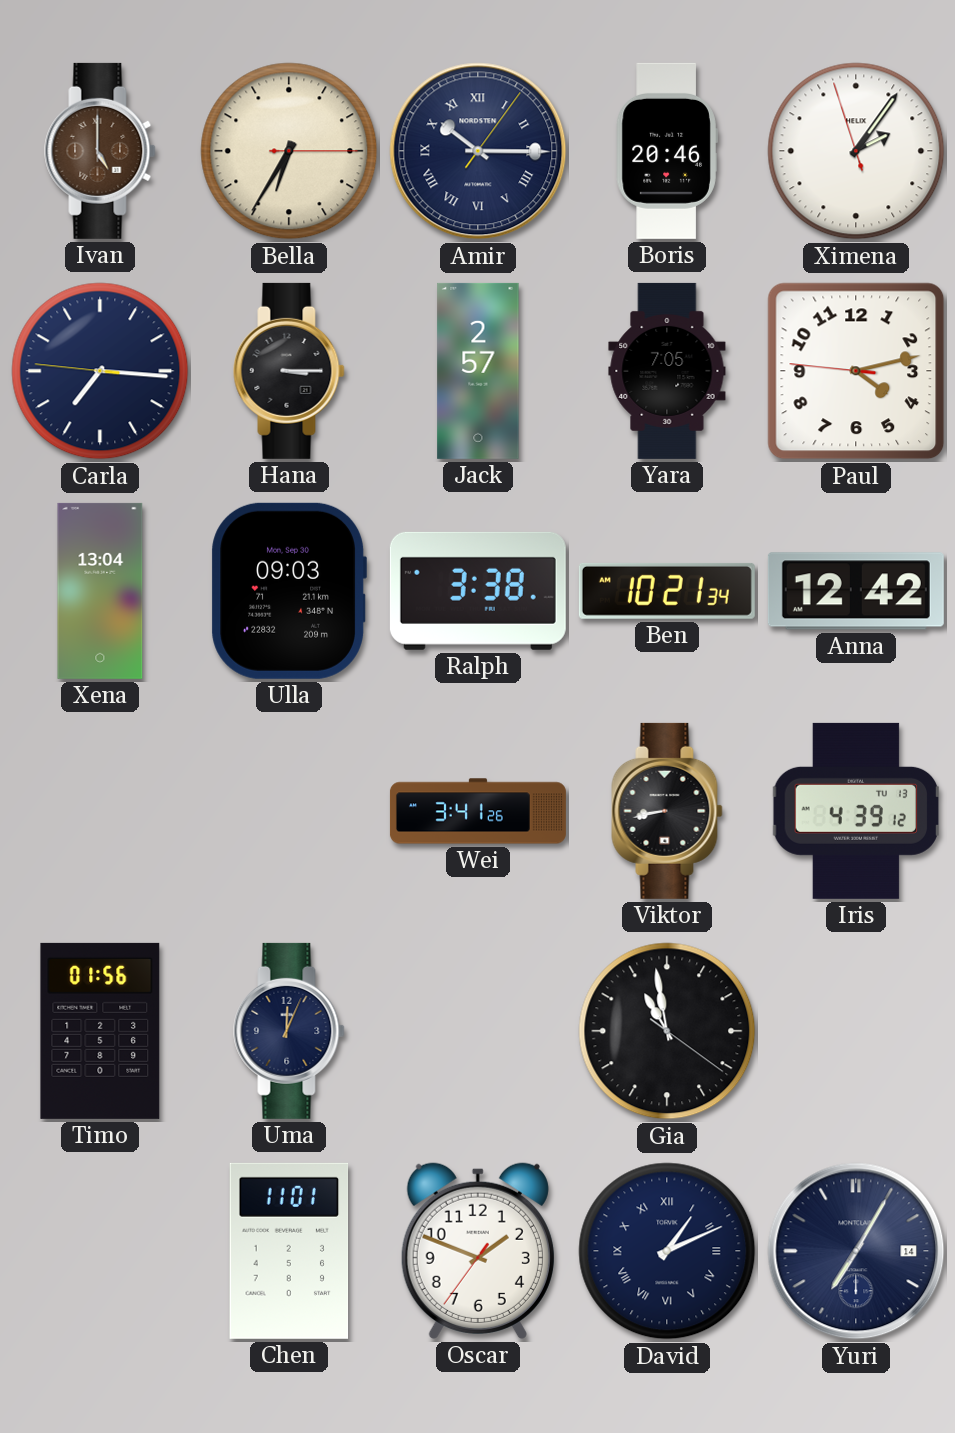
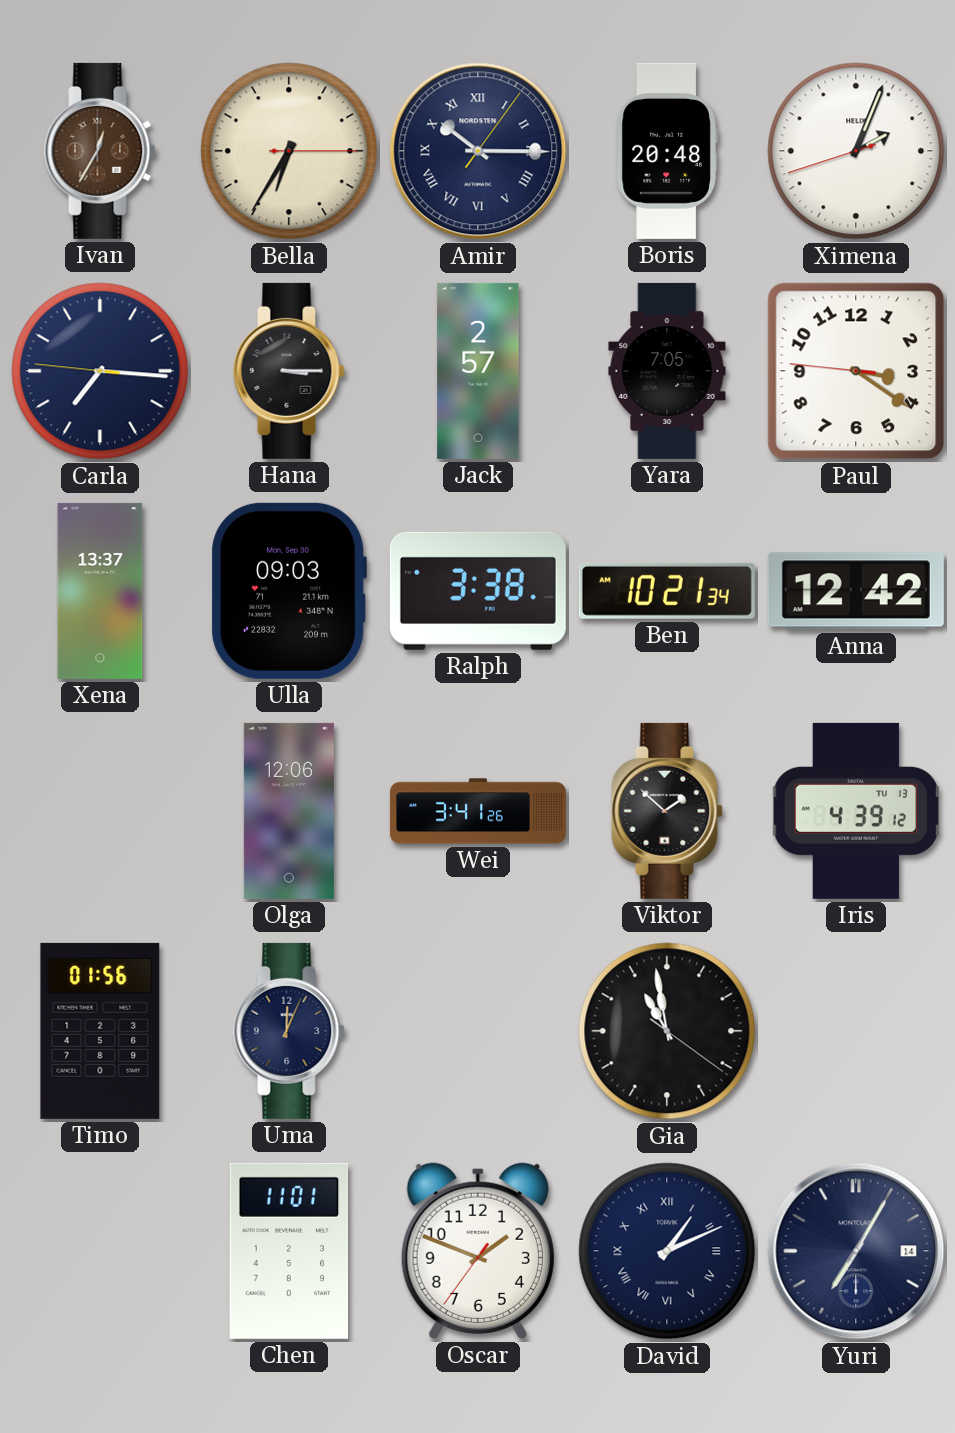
Ivan: 5:00 -> 12:35
Boris: 20:46 -> 20:48
Ximena: 2:05 -> 2:03
Paul: 4:12 -> 3:20
Xena: 13:04 -> 13:37
Olga: none -> 12:06
Viktor: 8:43 -> 1:52
